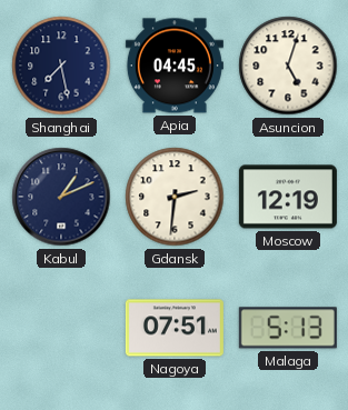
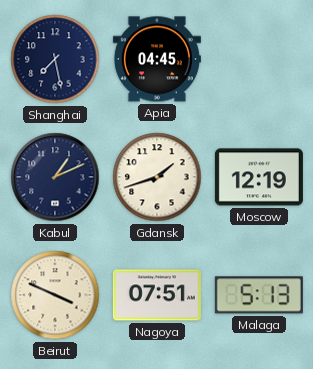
Asuncion: 5:03 -> none
Gdansk: 2:31 -> 1:42
Beirut: none -> 3:49
